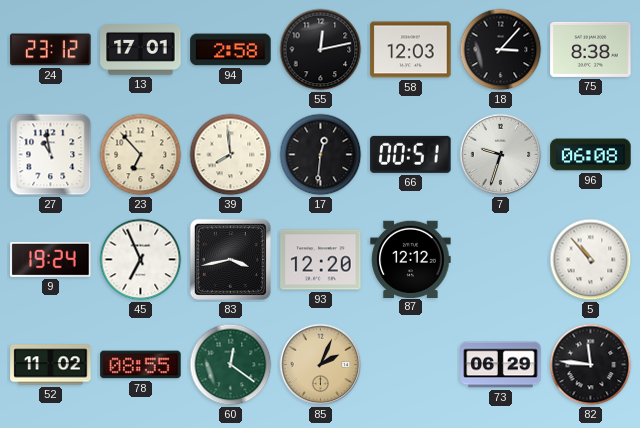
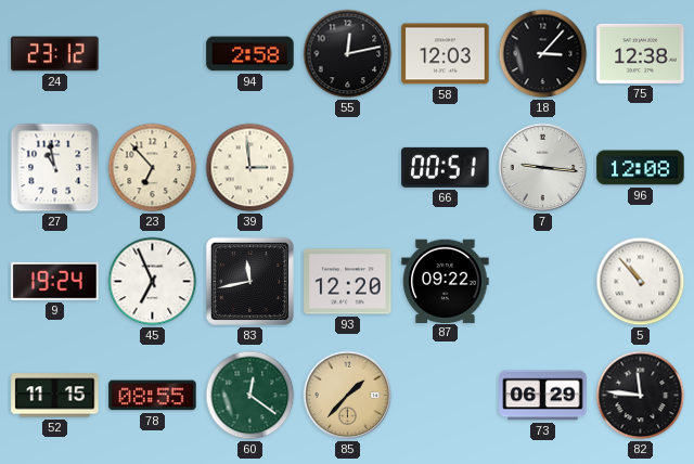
13: 17:01 -> none
75: 8:38 -> 12:38
39: 7:59 -> 2:59
17: 12:31 -> none
7: 9:33 -> 9:16
96: 06:08 -> 12:08
83: 3:43 -> 11:43
87: 12:12 -> 09:22
52: 11:02 -> 11:15
85: 2:04 -> 1:37
